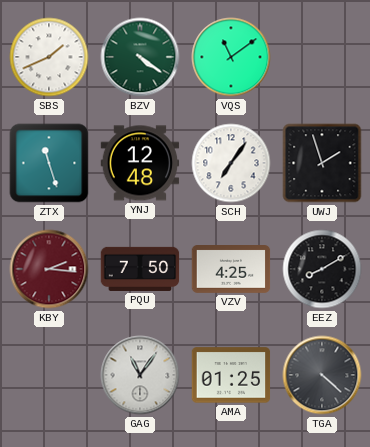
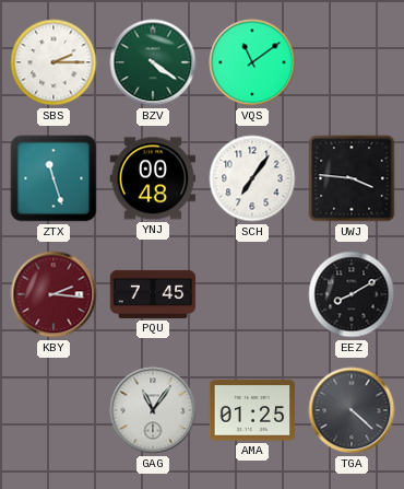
SBS: 1:41 -> 2:15
YNJ: 12:48 -> 00:48
UWJ: 1:57 -> 3:46
PQU: 7:50 -> 7:45
VZV: 4:25 -> none
